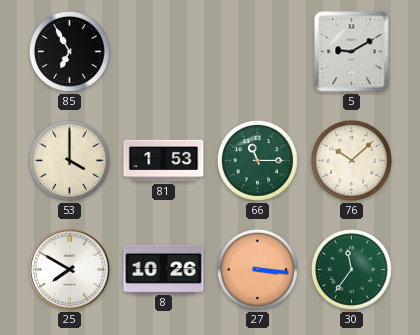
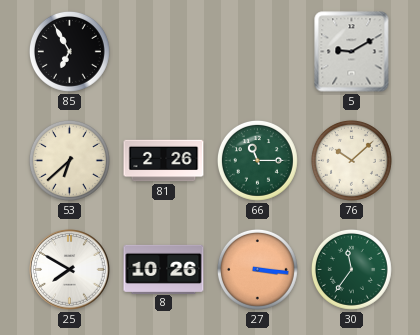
53: 4:00 -> 6:38
81: 1:53 -> 2:26
